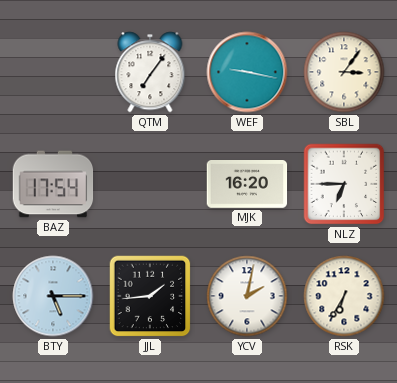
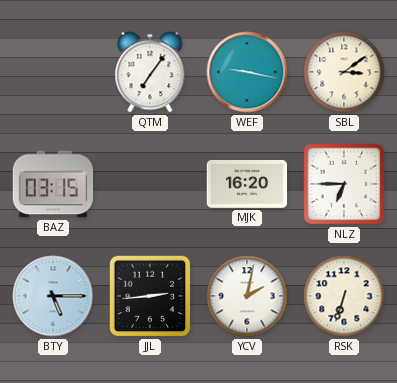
SBL: 3:06 -> 3:09
BAZ: 17:54 -> 03:15
JJL: 1:44 -> 2:44
RSK: 6:35 -> 6:33
